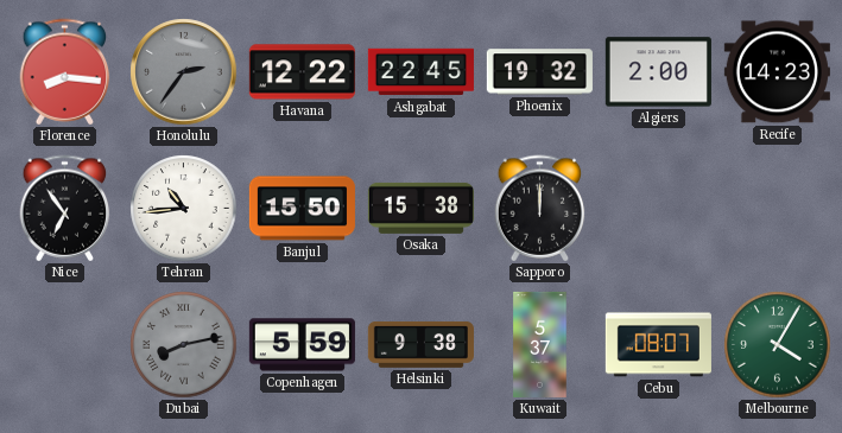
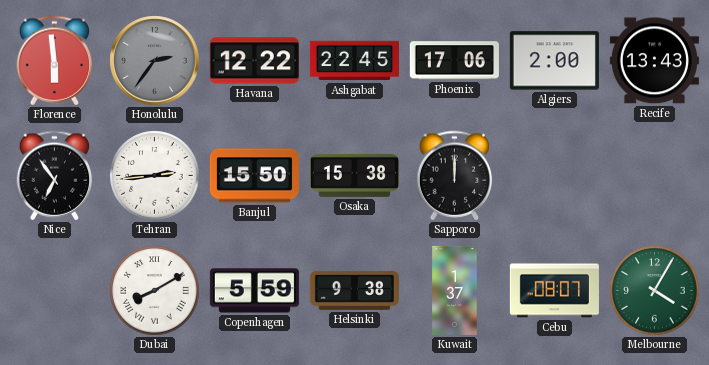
Florence: 8:16 -> 5:59
Phoenix: 19:32 -> 17:06
Recife: 14:23 -> 13:43
Tehran: 10:44 -> 2:44
Dubai: 8:13 -> 8:10
Dubai dial: grey -> white
Kuwait: 5:37 -> 1:37
